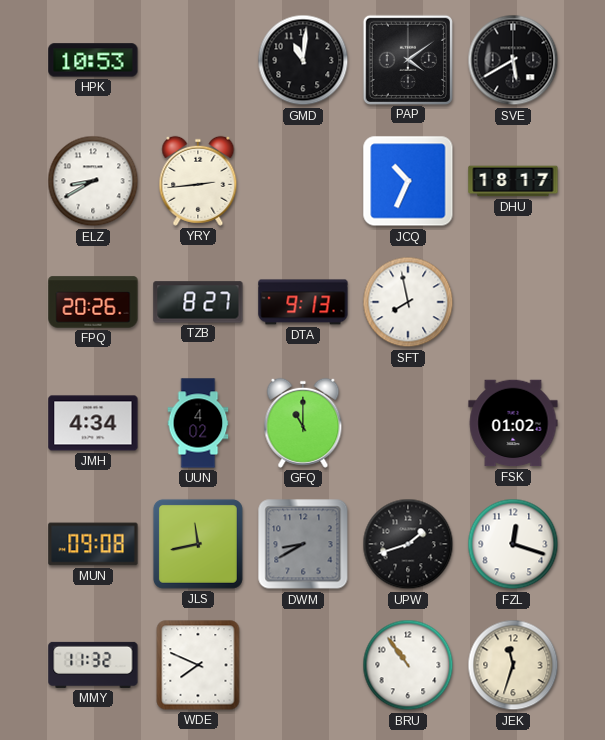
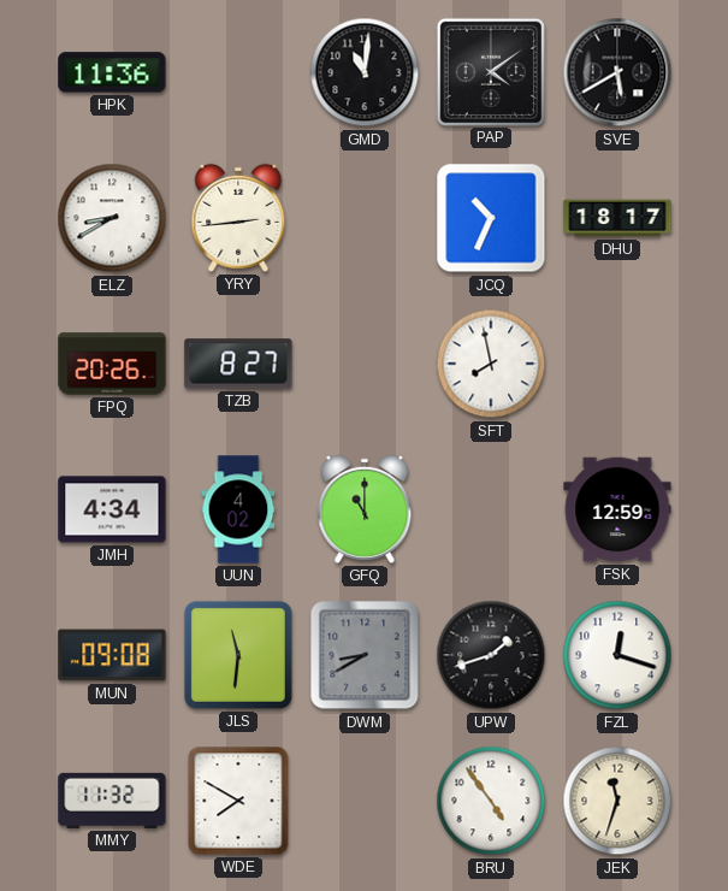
HPK: 10:53 -> 11:36
DTA: 9:13 -> none
FSK: 01:02 -> 12:59
JLS: 11:43 -> 11:31
WDE: 7:49 -> 7:50
BRU: 10:54 -> 4:54
